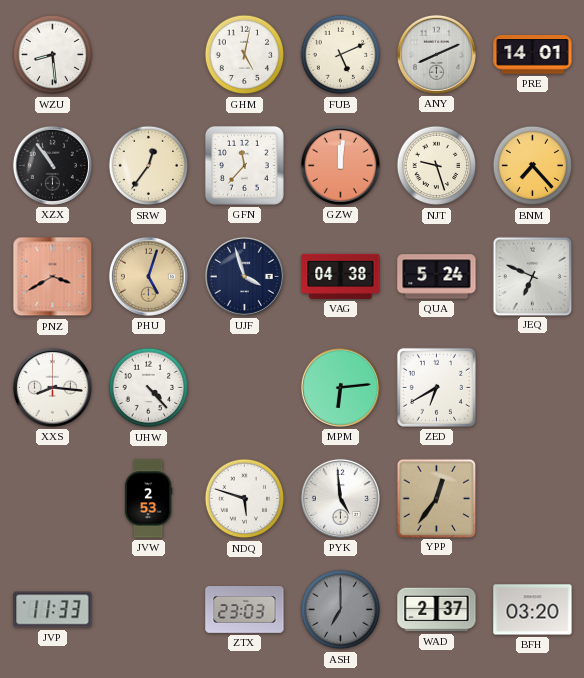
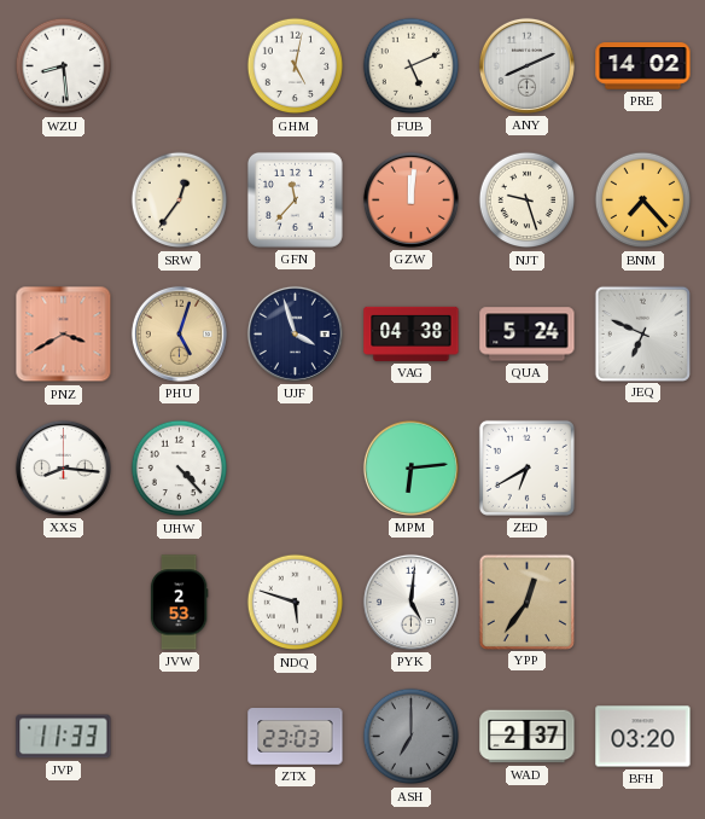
PRE: 14:01 -> 14:02
XZX: 10:54 -> none
PYK: 4:59 -> 5:01
